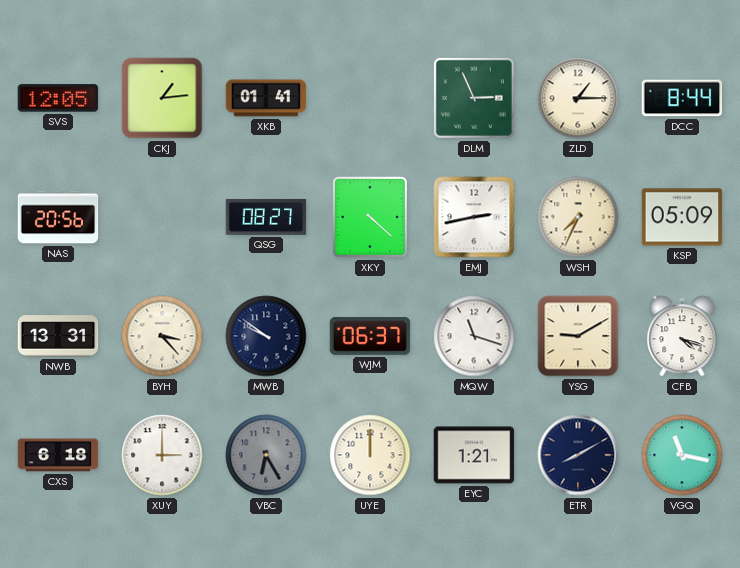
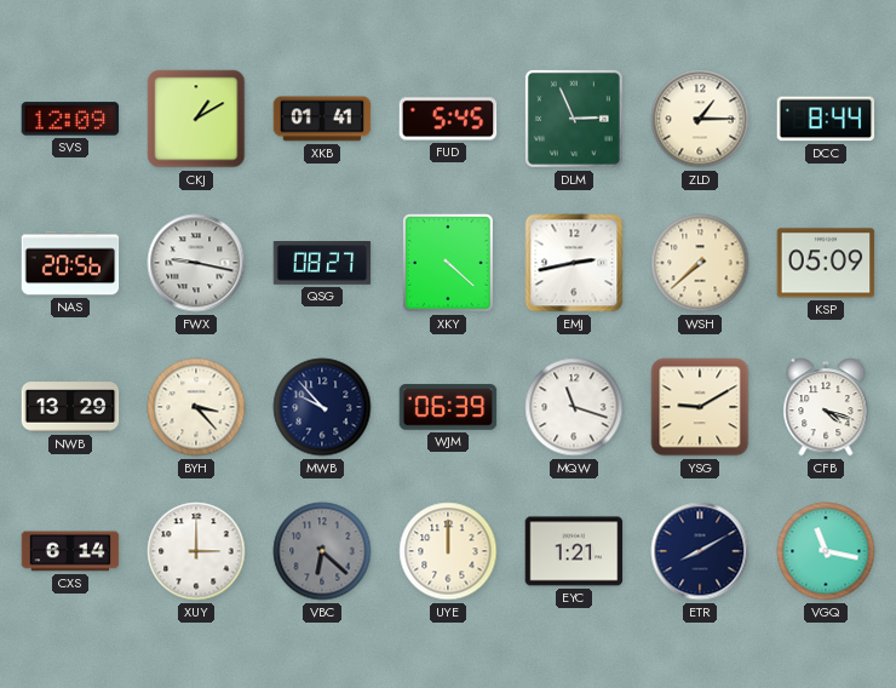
SVS: 12:05 -> 12:09
CKJ: 1:14 -> 1:10
FUD: none -> 5:45
FWX: none -> 9:17
WSH: 7:34 -> 7:38
NWB: 13:31 -> 13:29
MWB: 9:51 -> 9:53
WJM: 06:37 -> 06:39
CXS: 6:18 -> 6:14
VBC: 6:25 -> 6:22
